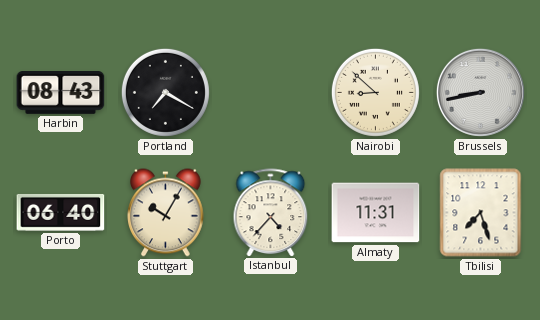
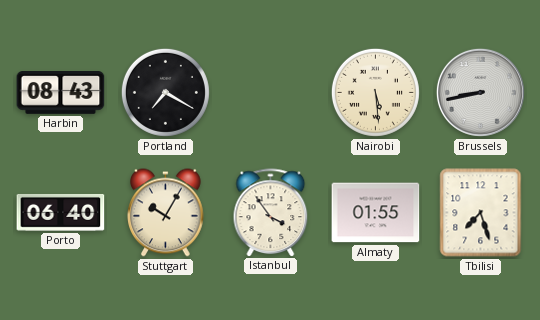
Nairobi: 8:52 -> 5:29
Istanbul: 4:37 -> 3:54
Almaty: 11:31 -> 01:55
